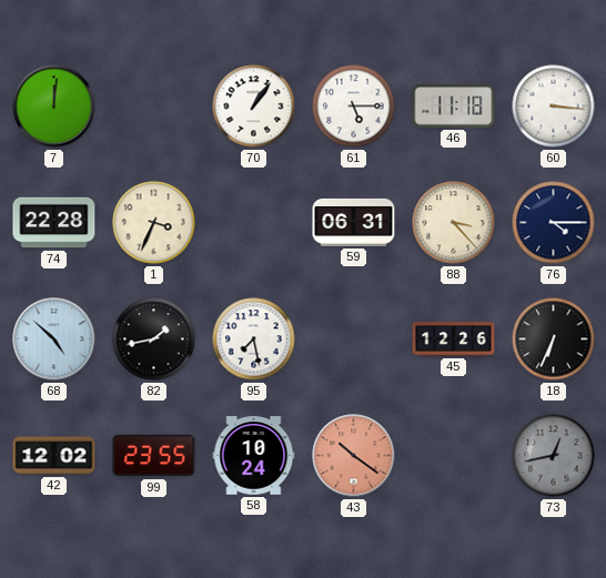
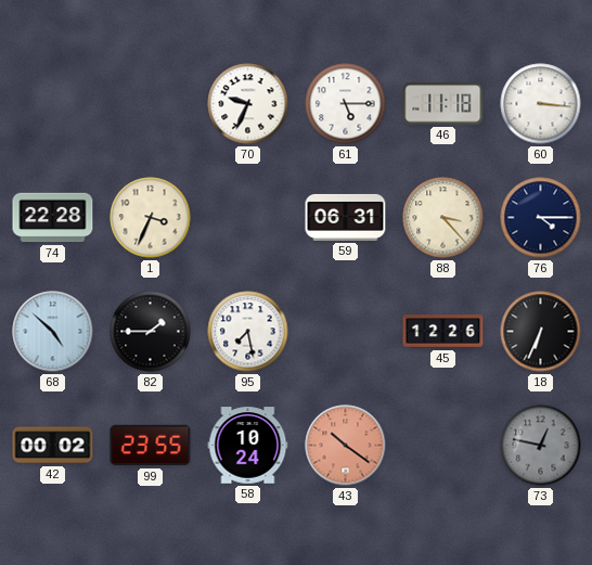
7: 12:01 -> none
70: 1:06 -> 9:34
82: 1:43 -> 1:45
42: 12:02 -> 00:02
73: 12:43 -> 12:47
